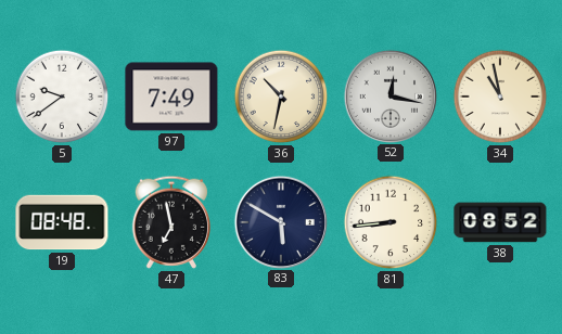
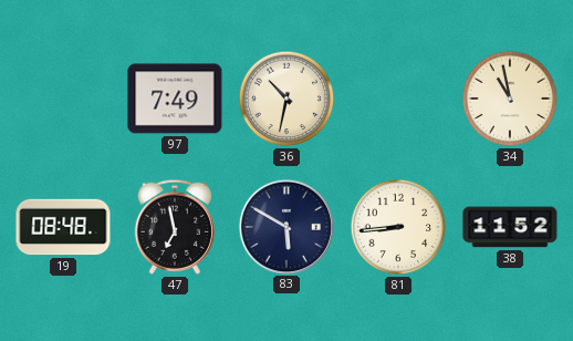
5: 9:39 -> none
52: 12:17 -> none
38: 08:52 -> 11:52
